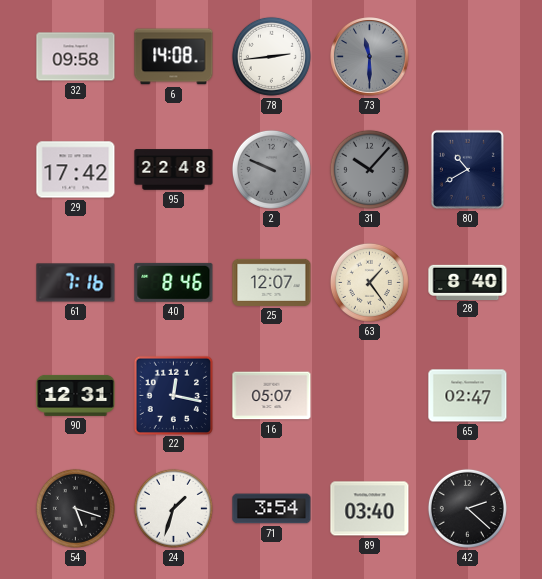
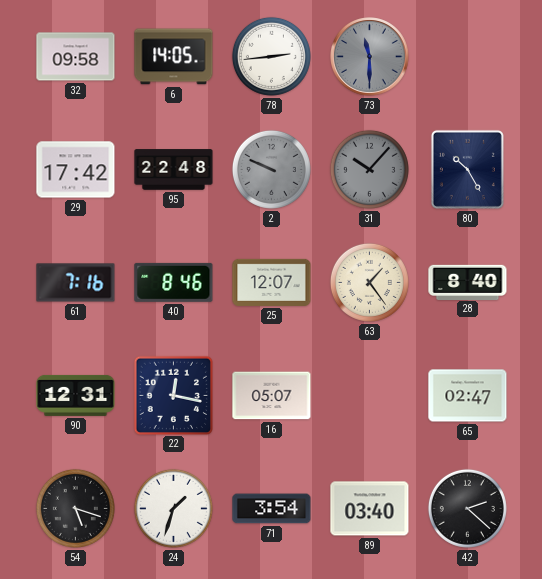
6: 14:08 -> 14:05
80: 10:40 -> 10:25
